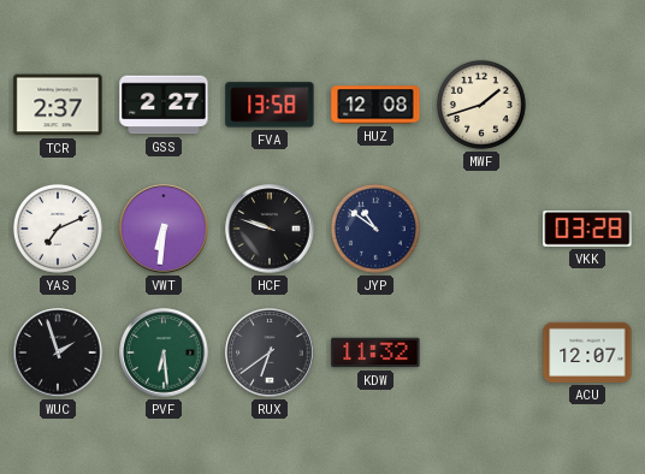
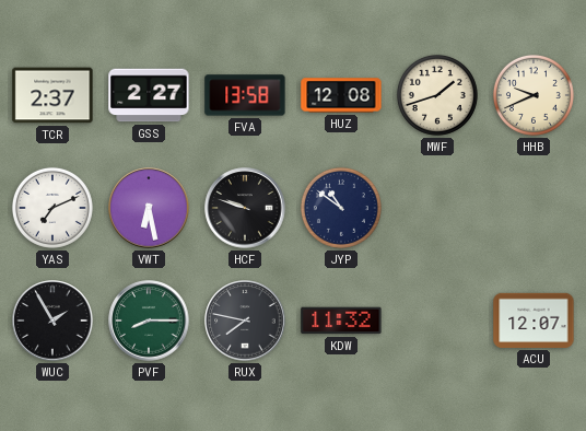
HHB: none -> 9:41
VWT: 6:31 -> 6:28
VKK: 03:28 -> none
WUC: 1:57 -> 1:55
PVF: 6:29 -> 8:15
RUX: 6:39 -> 7:47
